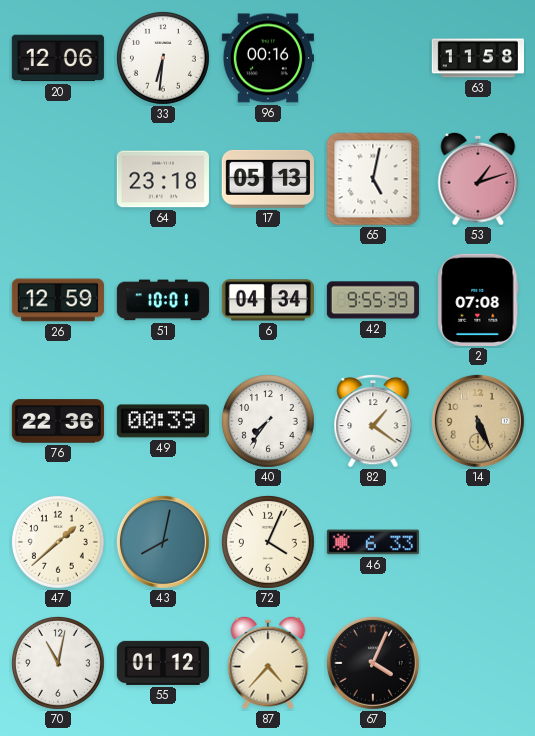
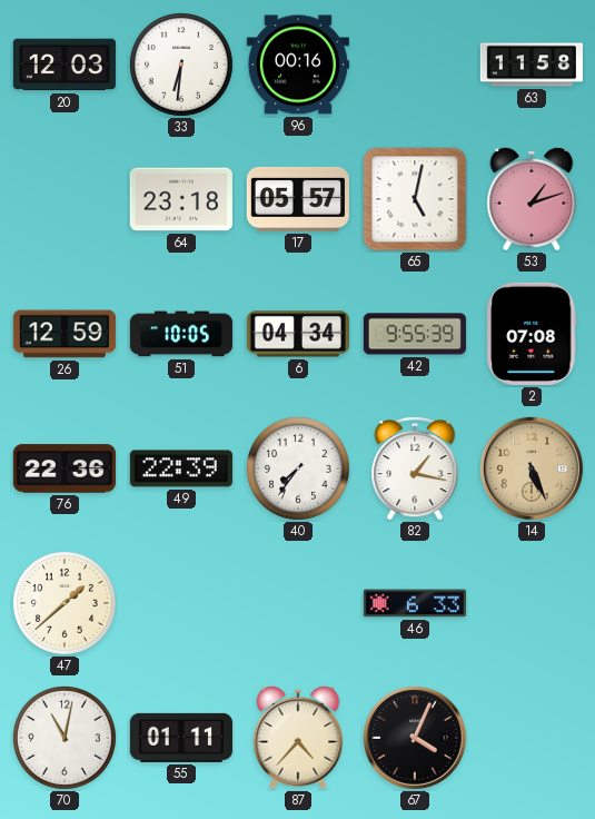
20: 12:06 -> 12:03
17: 05:13 -> 05:57
51: 10:01 -> 10:05
49: 00:39 -> 22:39
82: 1:21 -> 1:17
43: 8:02 -> none
72: 4:04 -> none
55: 01:12 -> 01:11
